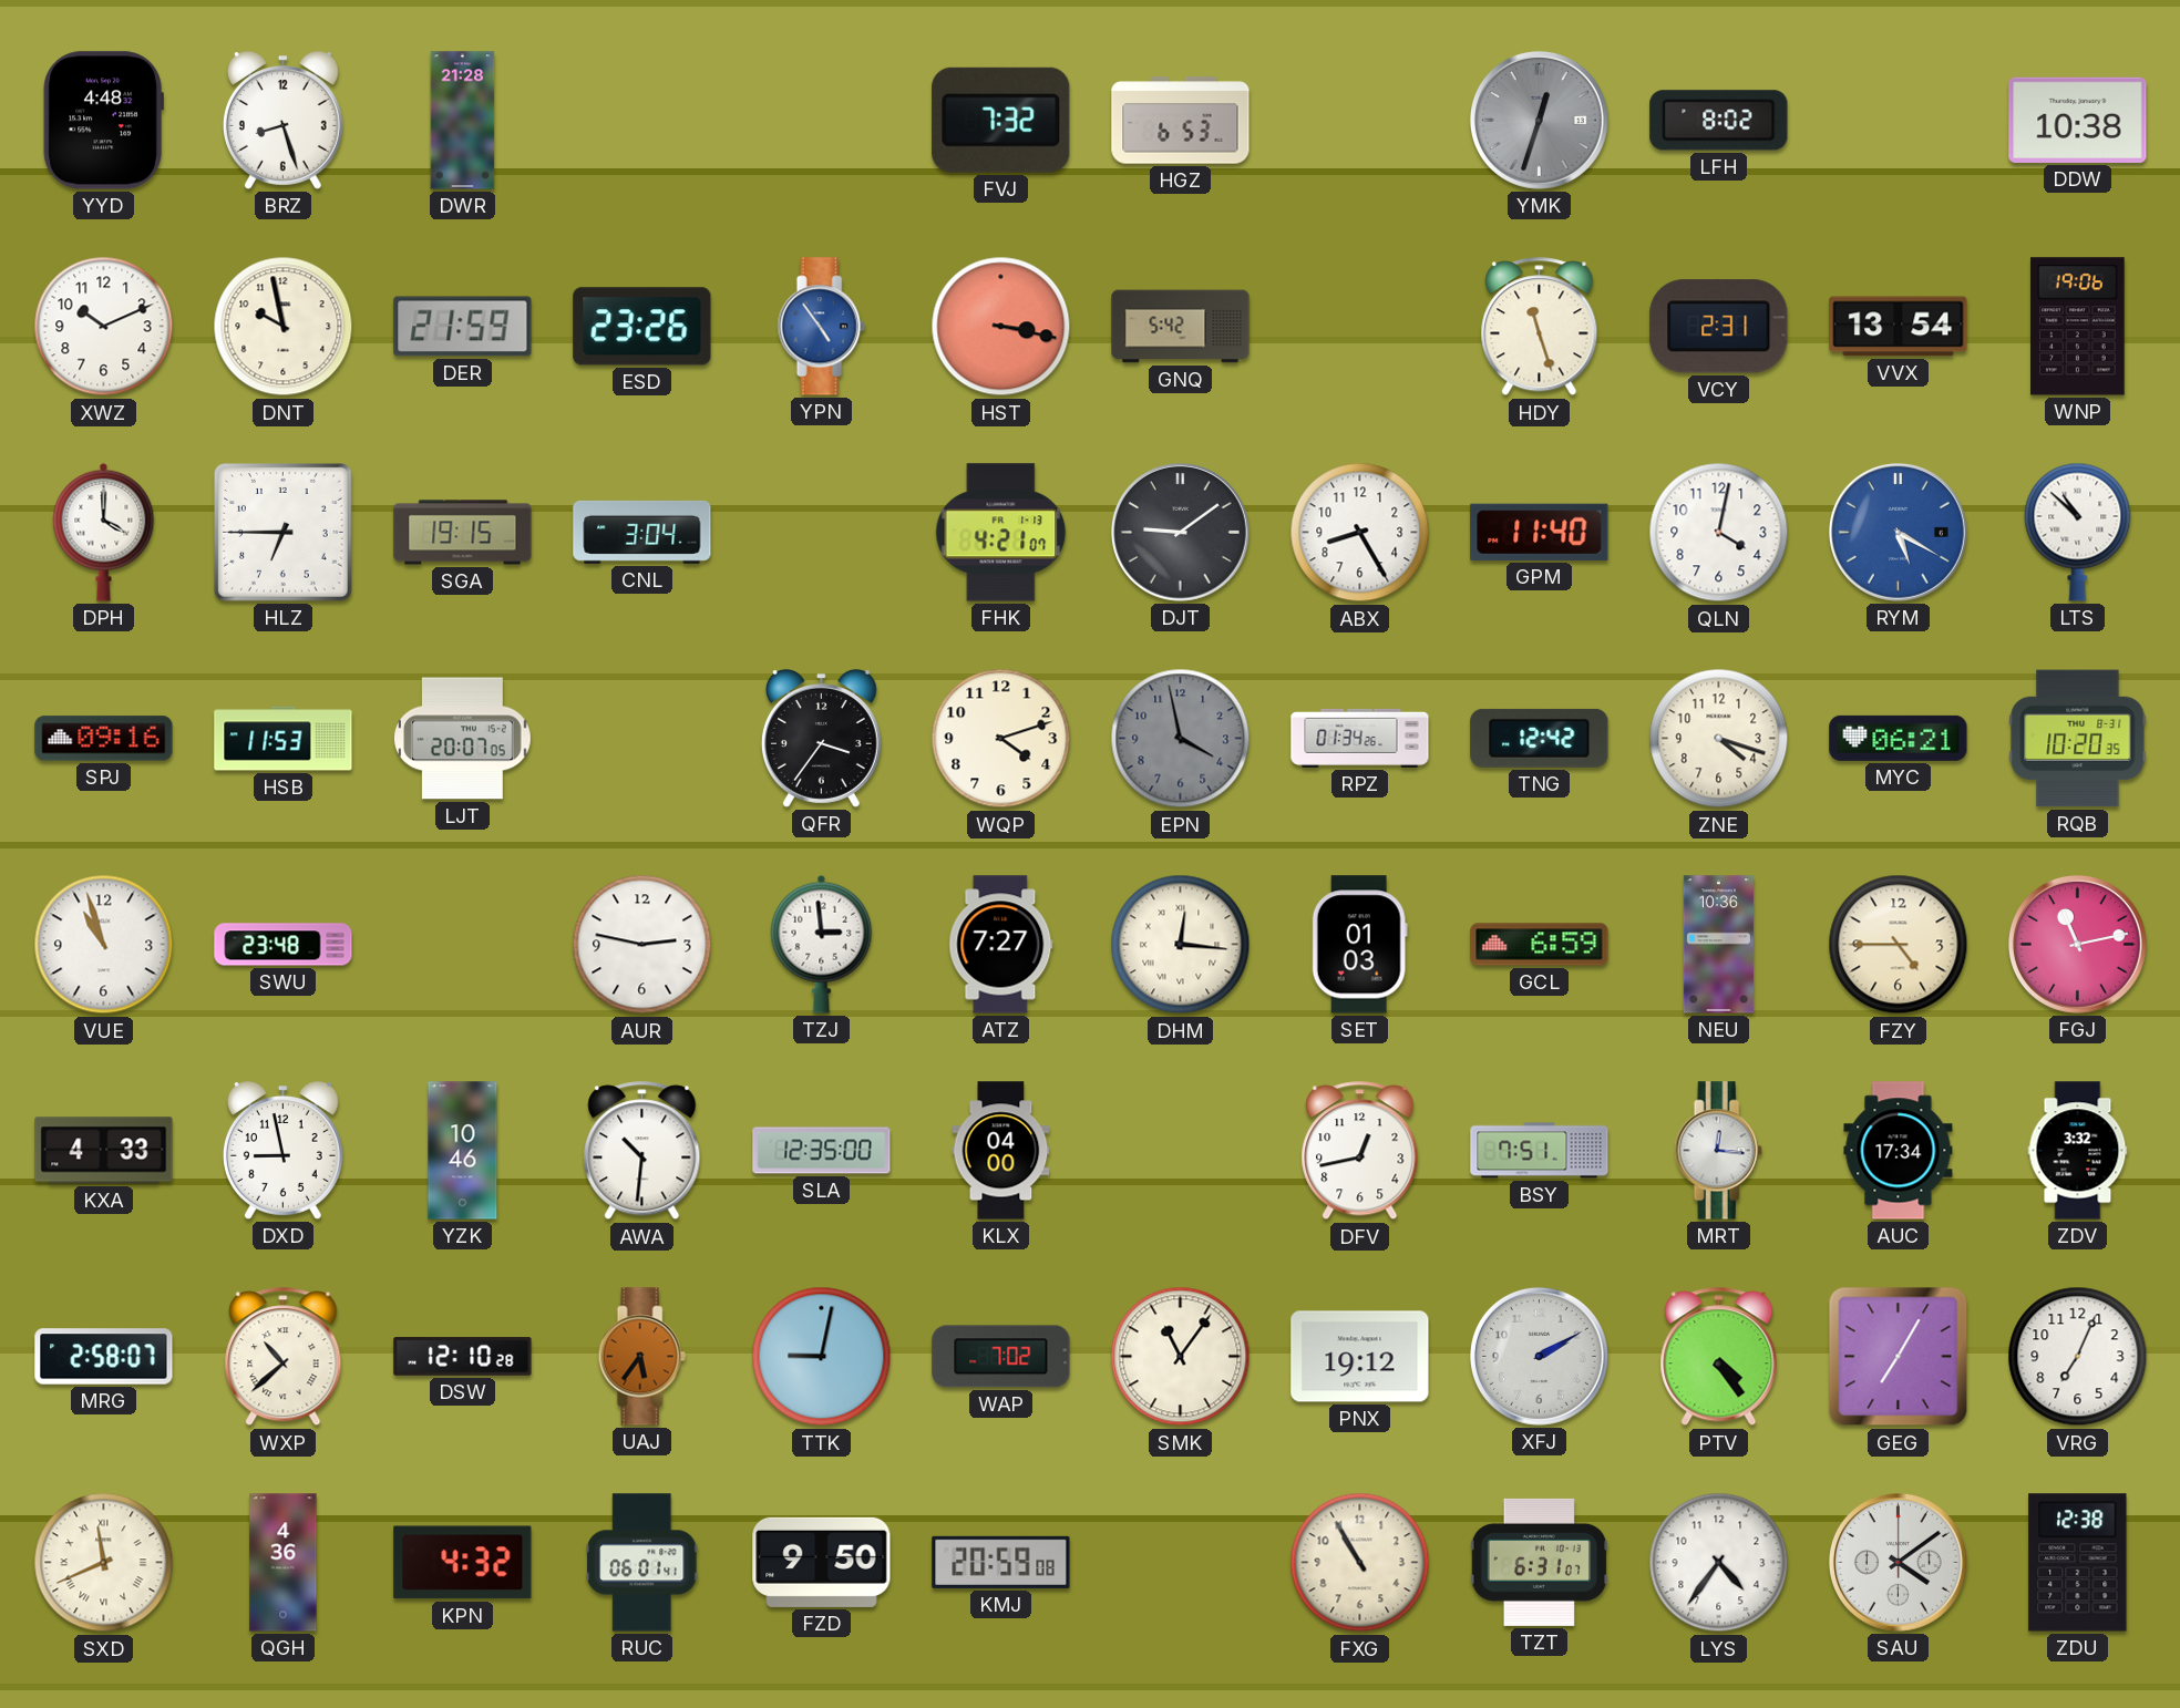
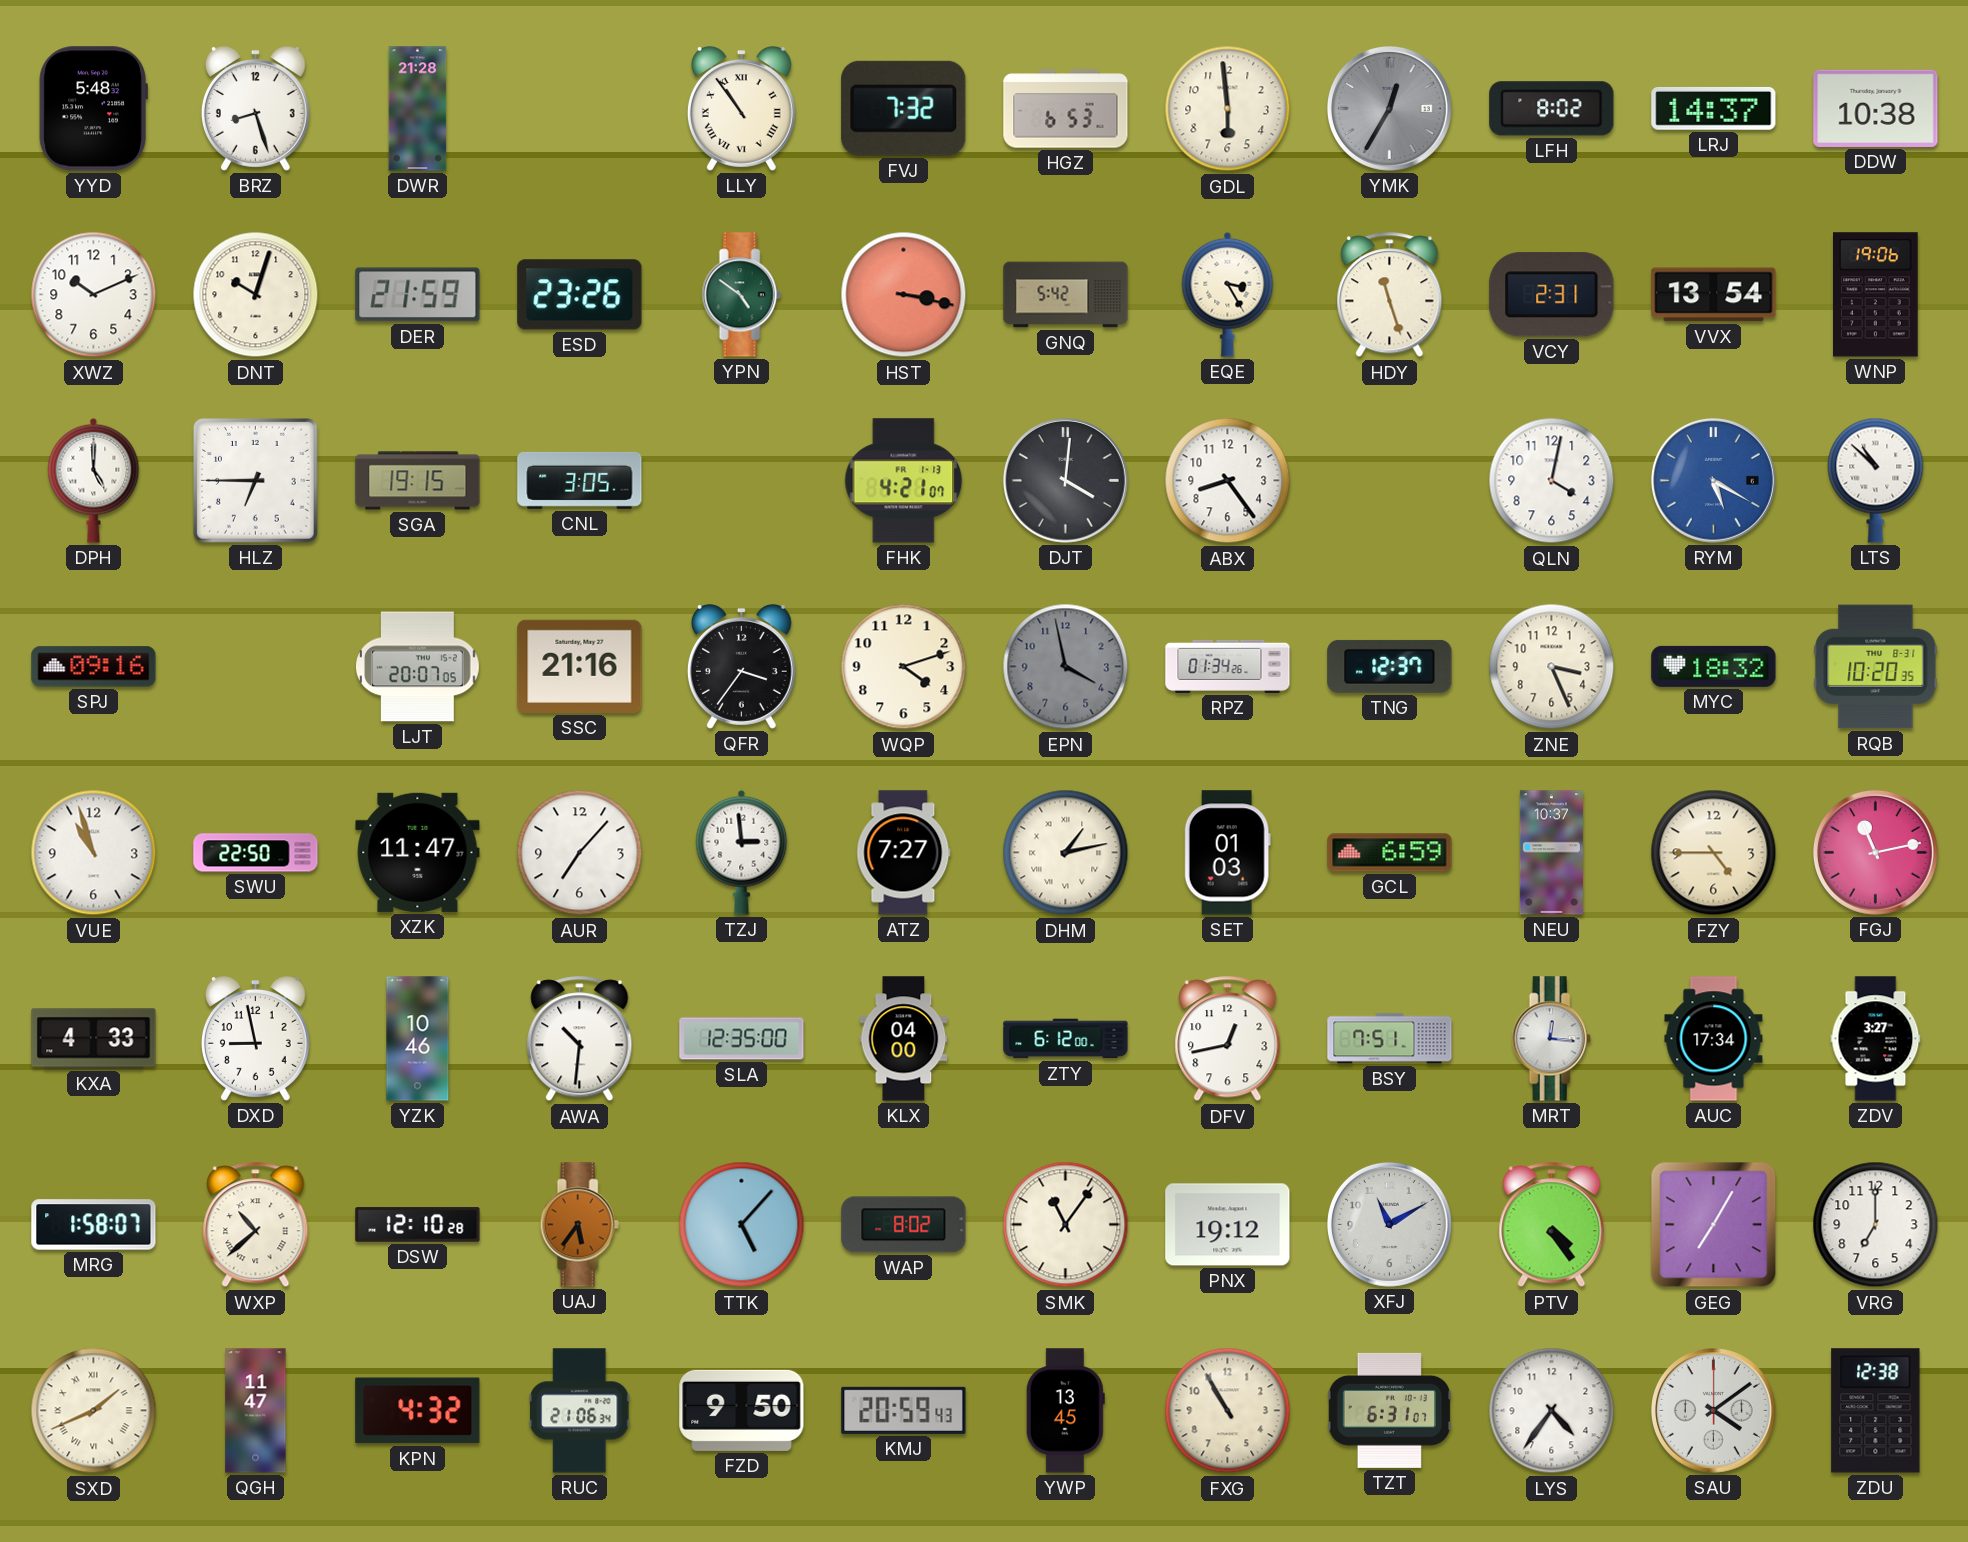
YYD: 4:48 -> 5:48
LLY: none -> 10:54
GDL: none -> 5:59
YMK: 12:33 -> 12:35
LRJ: none -> 14:37
DNT: 9:58 -> 10:03
YPN: 4:54 -> 4:51
YPN dial: blue -> green
EQE: none -> 3:25
DPH: 4:00 -> 5:00
CNL: 3:04 -> 3:05
DJT: 9:09 -> 4:01
ABX: 8:25 -> 8:24
GPM: 11:40 -> none
HSB: 11:53 -> none
SSC: none -> 21:16
TNG: 12:42 -> 12:37
ZNE: 4:18 -> 3:26
MYC: 06:21 -> 18:32
SWU: 23:48 -> 22:50
XZK: none -> 11:47
AUR: 2:47 -> 7:07
DHM: 12:16 -> 1:13
NEU: 10:36 -> 10:37
ZTY: none -> 6:12
ZDV: 3:32 -> 3:27
MRG: 2:58 -> 1:58
TTK: 9:02 -> 5:07
WAP: 7:02 -> 8:02
XFJ: 2:10 -> 11:10
VRG: 7:04 -> 7:00
SXD: 11:41 -> 1:41
QGH: 4:36 -> 11:47
RUC: 06:01 -> 21:06
KMJ: 20:59:08 -> 20:59:43
YWP: none -> 13:45
